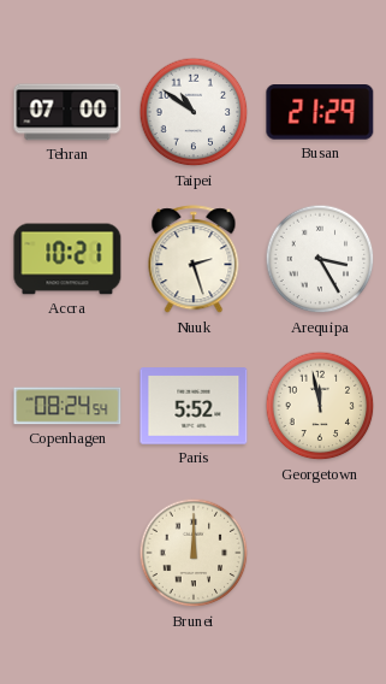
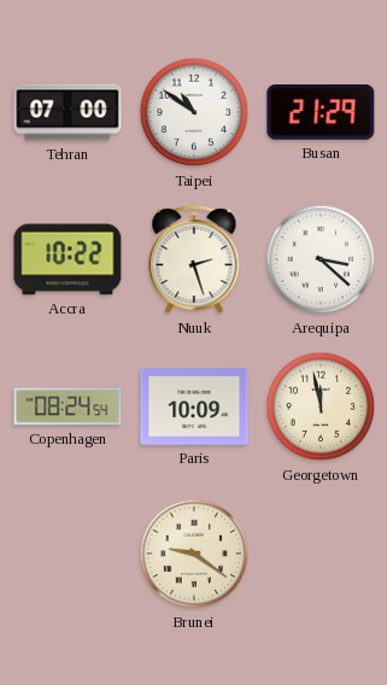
Accra: 10:21 -> 10:22
Arequipa: 3:25 -> 3:22
Paris: 5:52 -> 10:09
Brunei: 12:00 -> 9:21
